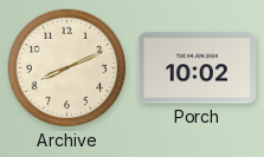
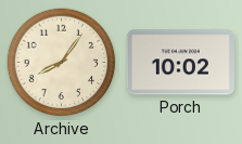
Archive: 8:11 -> 8:06
